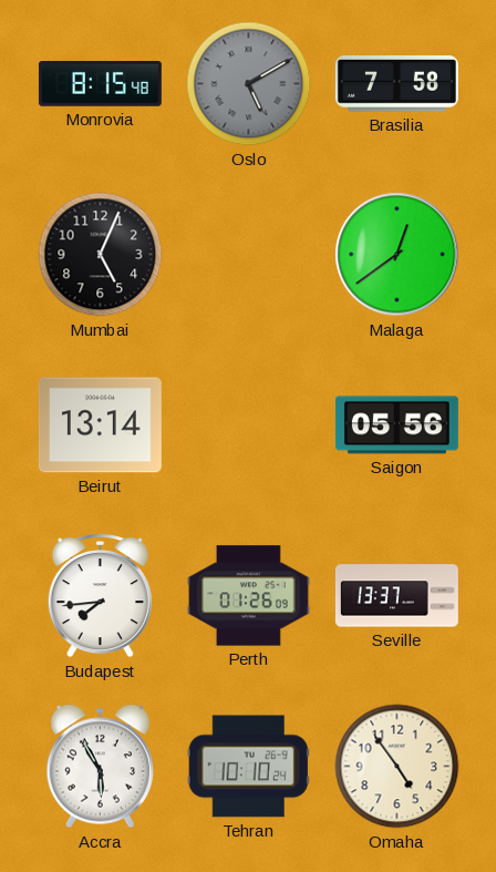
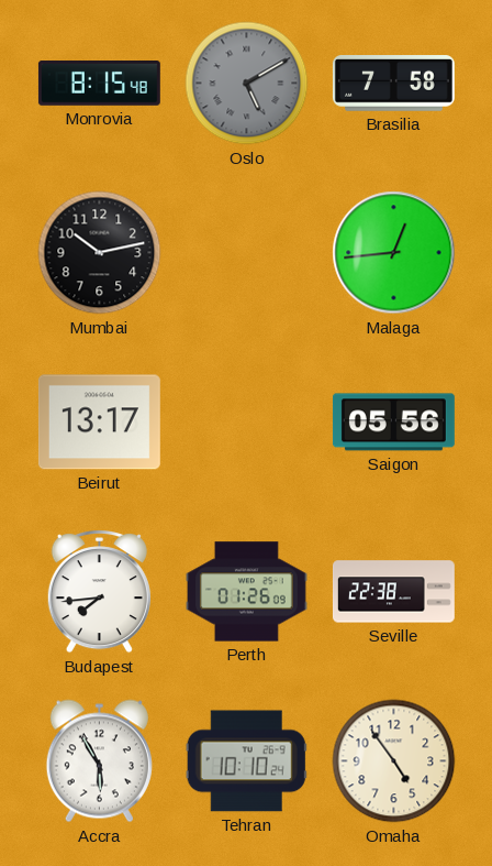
Mumbai: 5:04 -> 10:13
Malaga: 12:39 -> 12:44
Beirut: 13:14 -> 13:17
Seville: 13:37 -> 22:38
